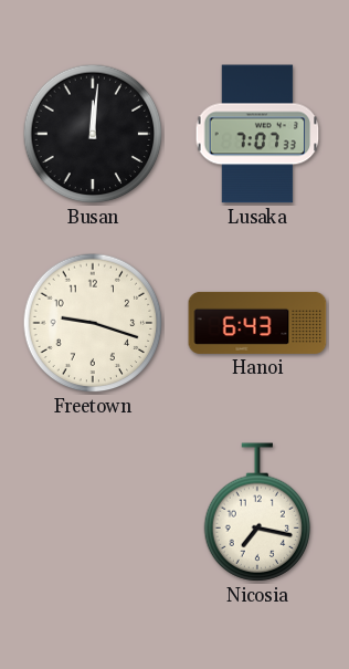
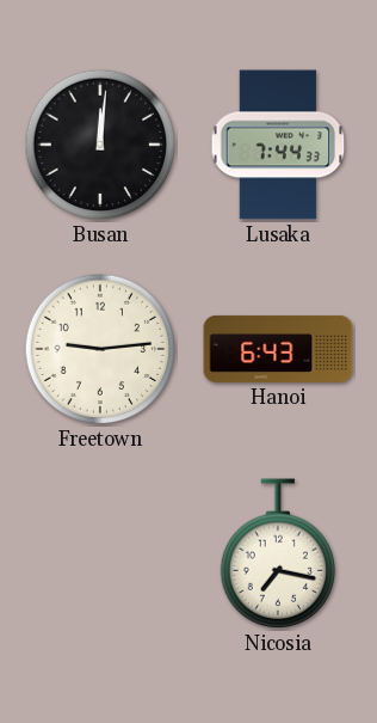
Lusaka: 7:07 -> 7:44
Freetown: 9:18 -> 9:14
